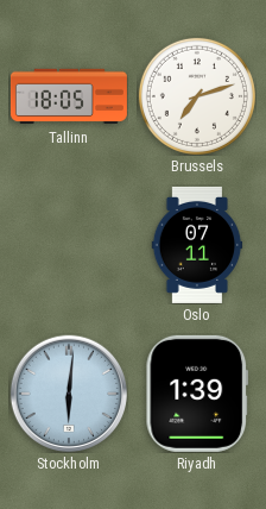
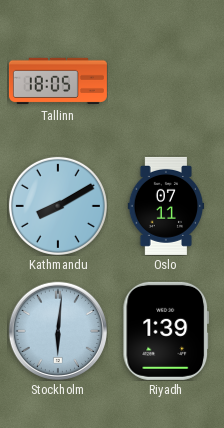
Brussels: 7:12 -> none
Kathmandu: none -> 8:10
